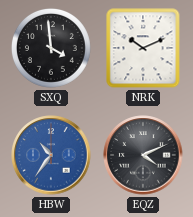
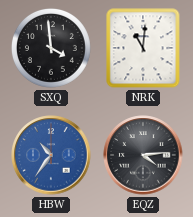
NRK: 10:11 -> 11:01
EQZ: 4:11 -> 4:14
